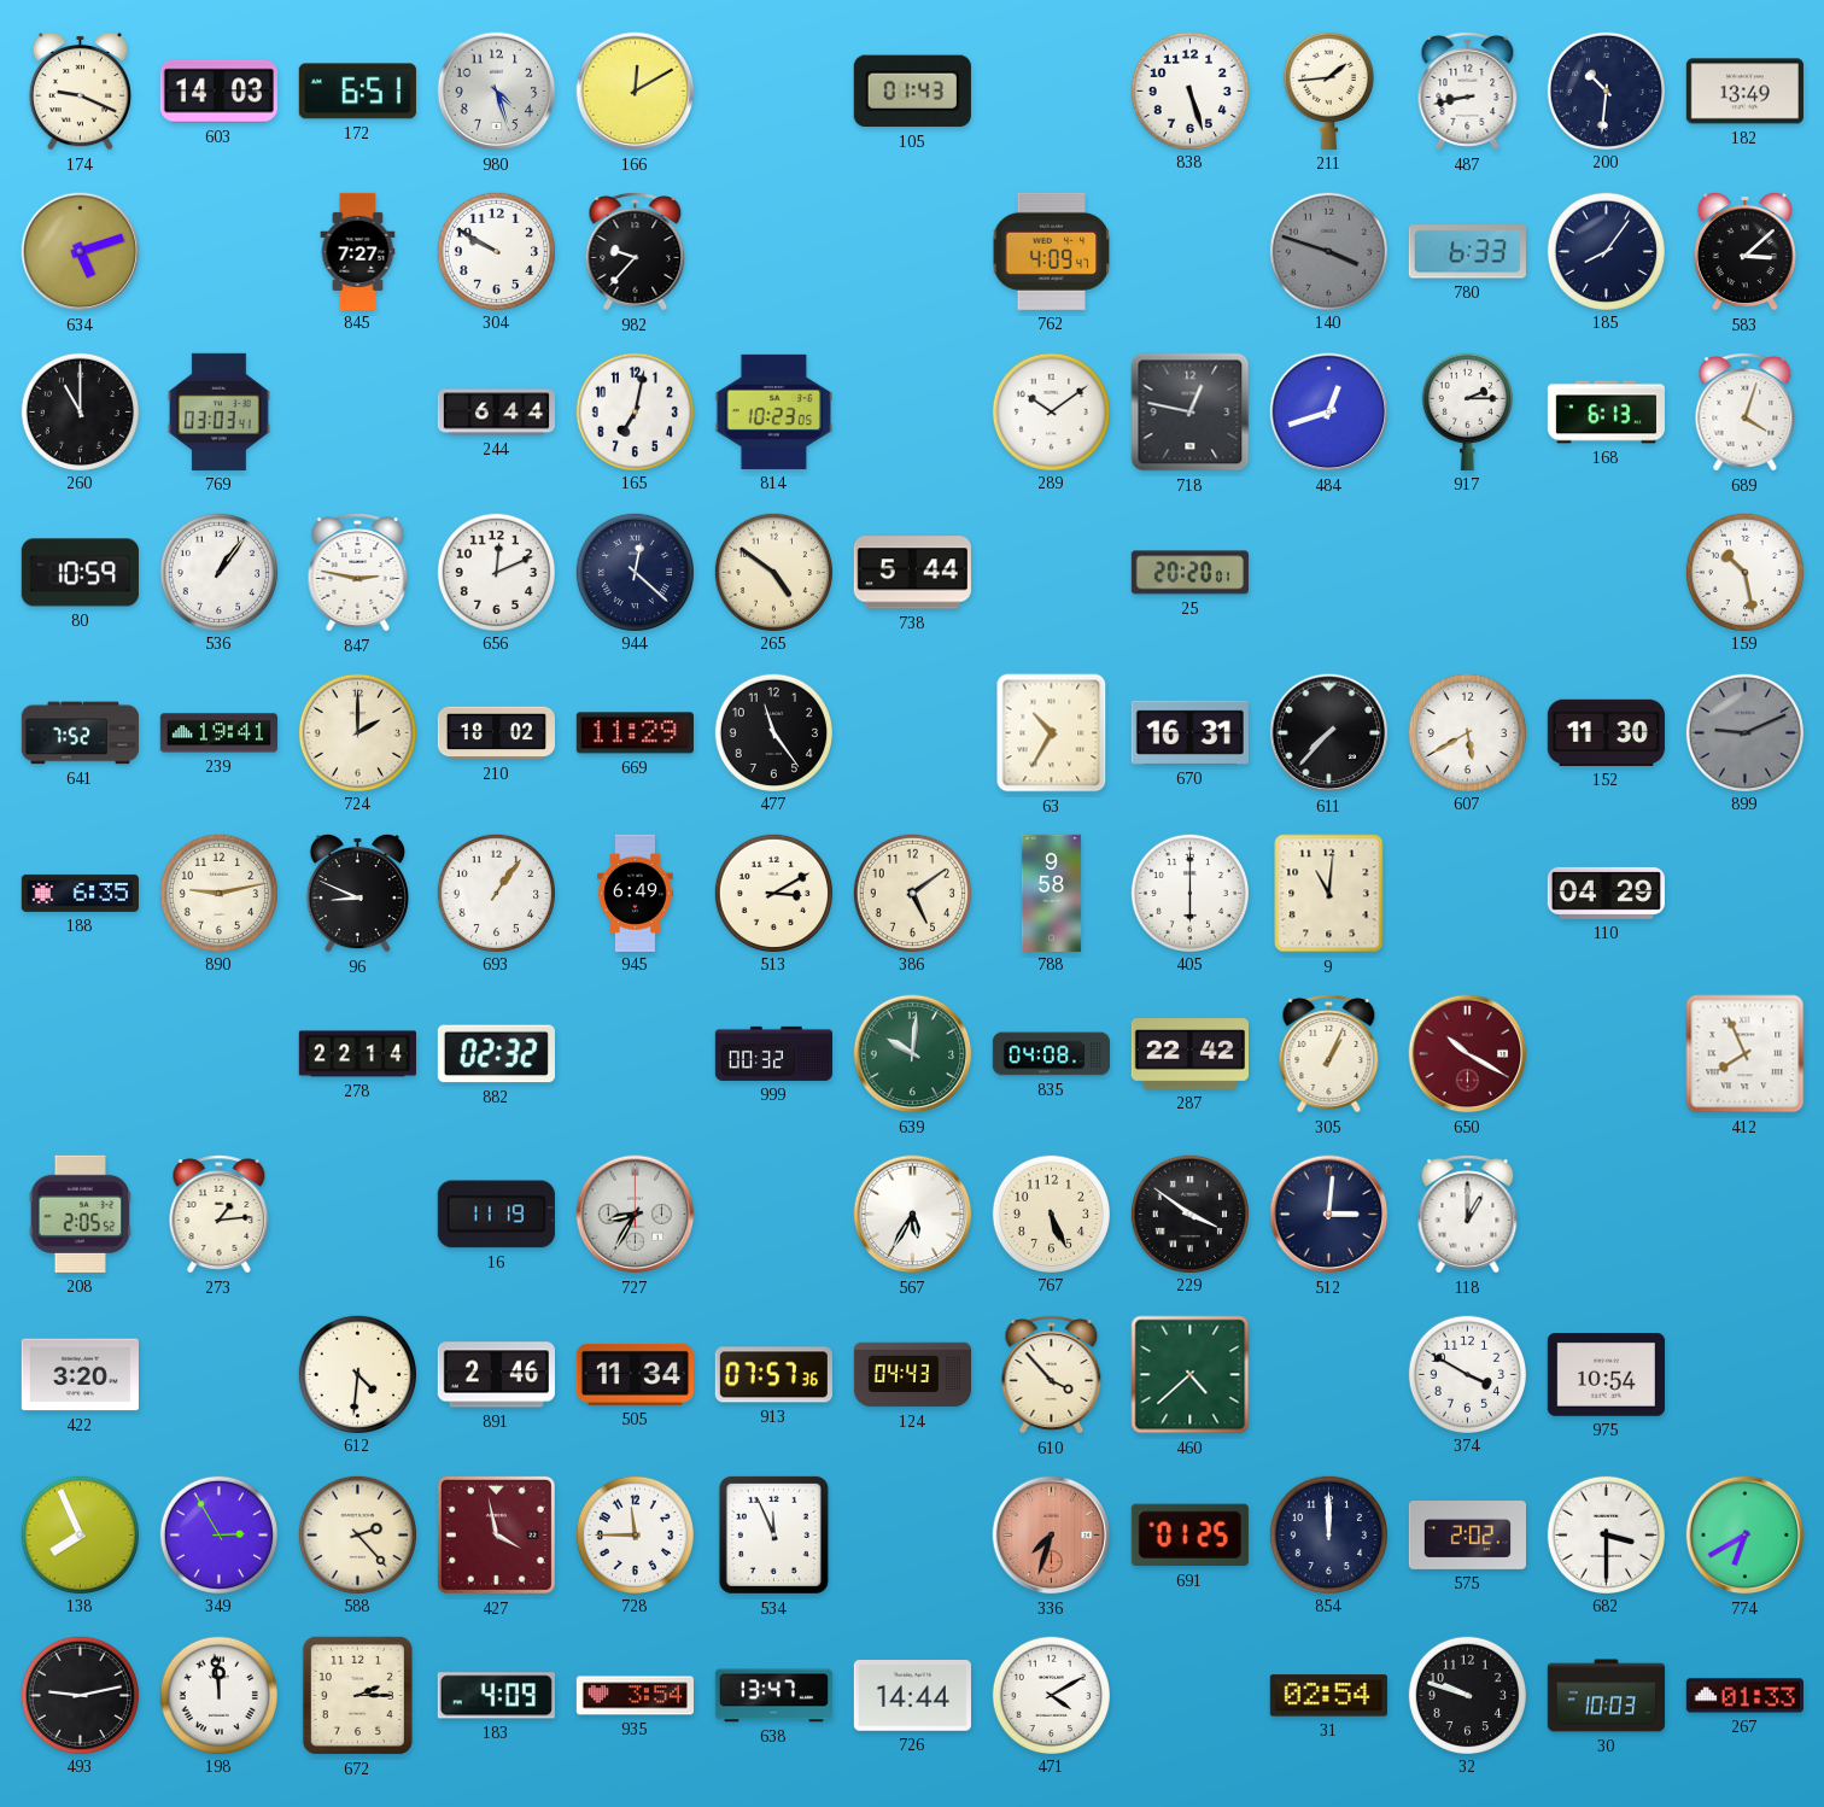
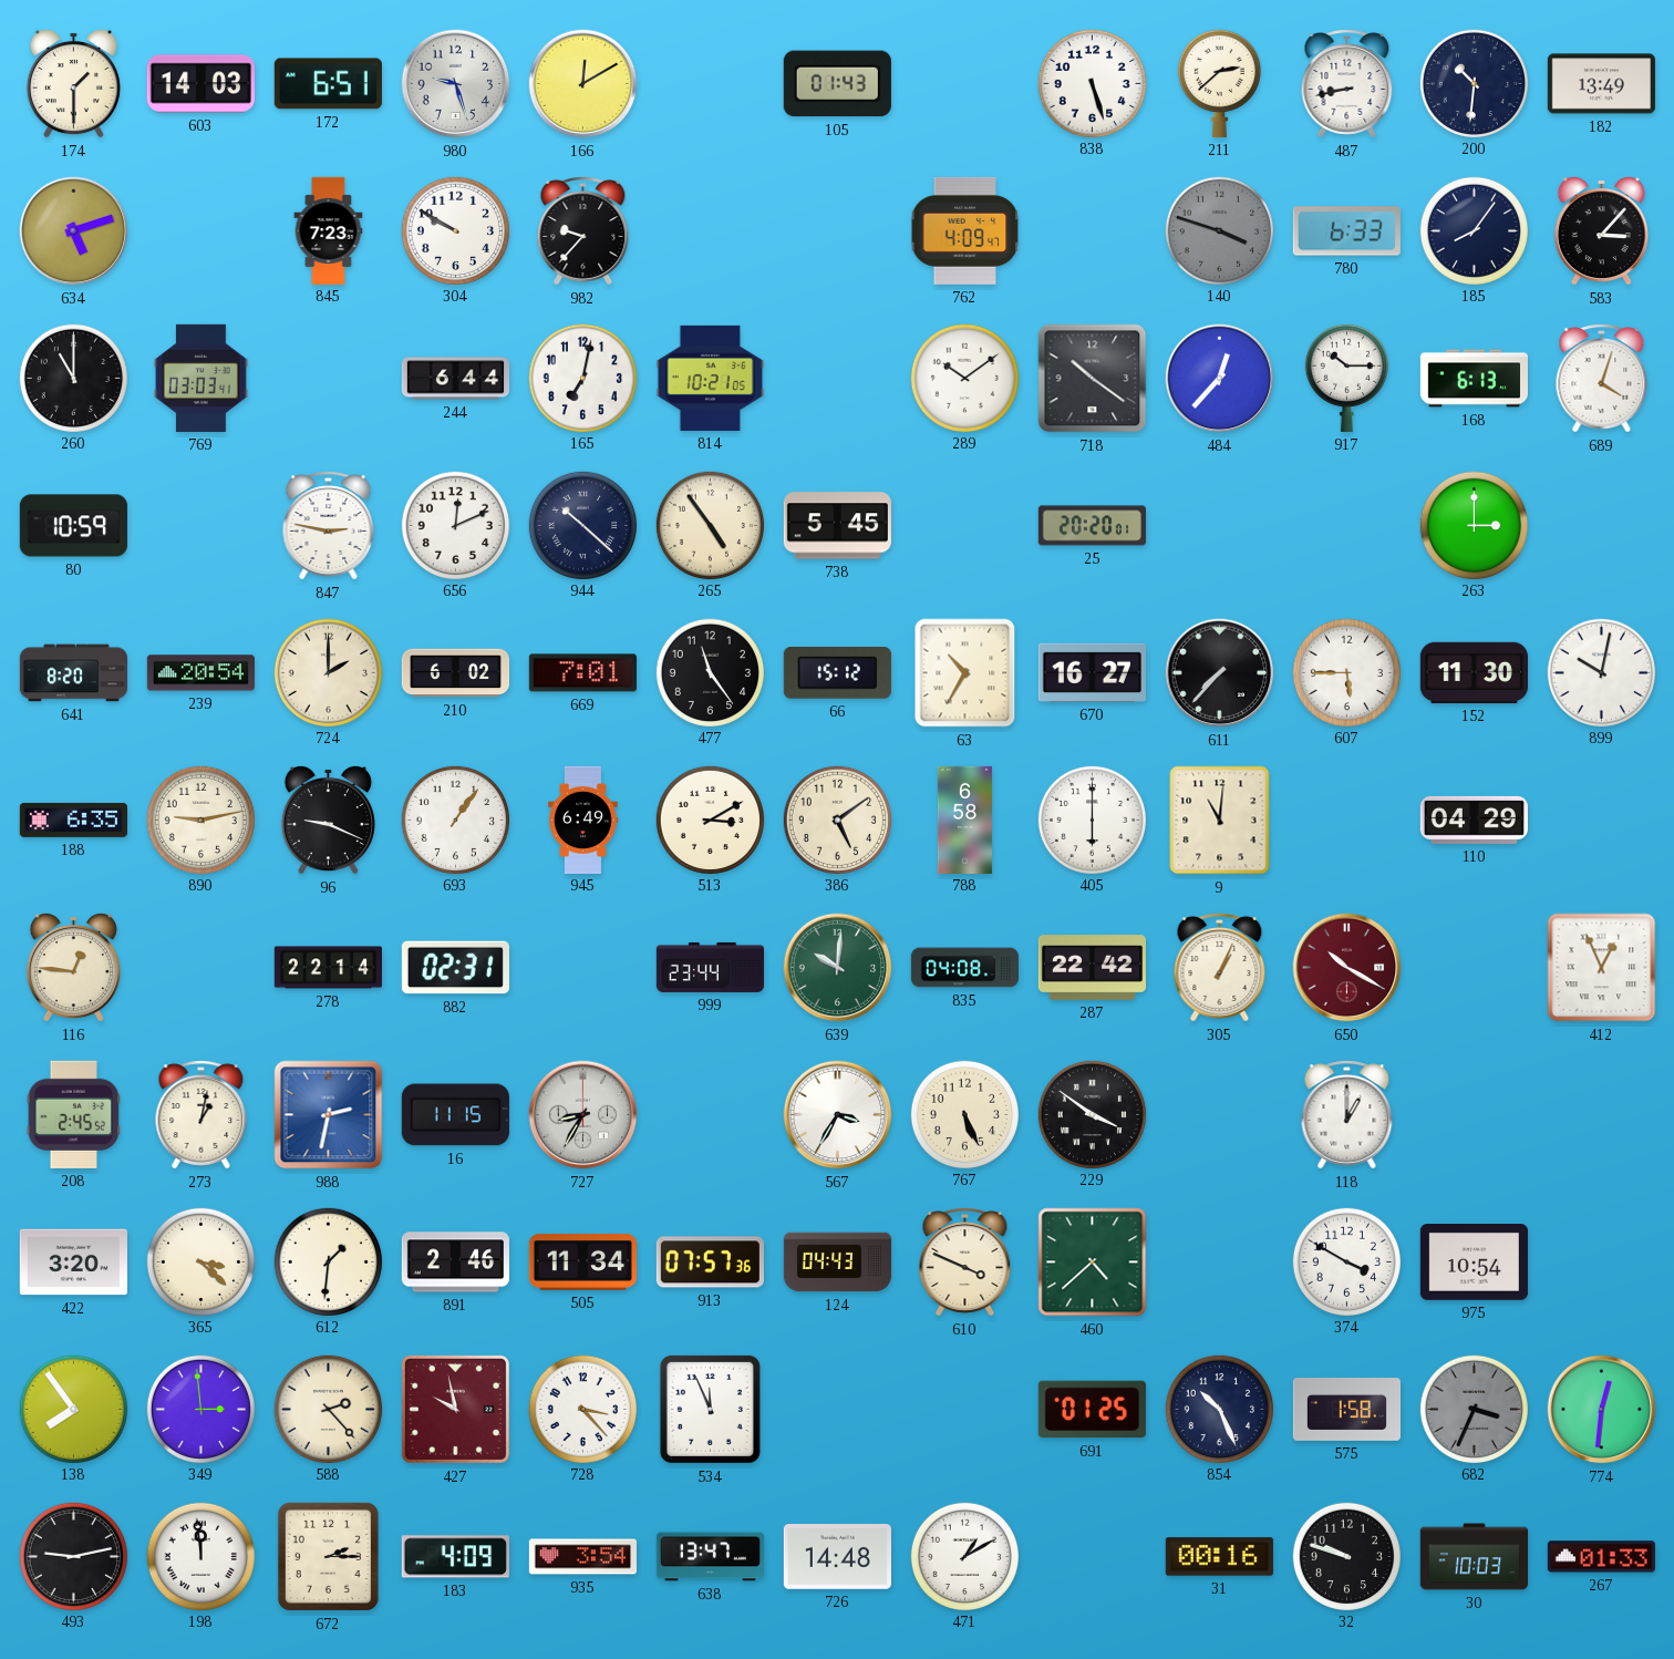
174: 9:19 -> 1:30
980: 4:27 -> 9:27
211: 1:44 -> 2:38
845: 7:27 -> 7:23
583: 3:08 -> 3:07
814: 10:23 -> 10:21
718: 12:47 -> 10:21
484: 12:42 -> 12:37
917: 2:15 -> 10:15
536: 1:06 -> none
944: 12:22 -> 10:22
265: 4:51 -> 4:54
738: 5:44 -> 5:45
263: none -> 3:00
159: 10:28 -> none
641: 7:52 -> 8:20
239: 19:41 -> 20:54
210: 18:02 -> 6:02
669: 11:29 -> 7:01
66: none -> 15:12
670: 16:31 -> 16:27
607: 5:40 -> 5:45
899: 9:11 -> 10:02
899 dial: grey -> white
96: 8:49 -> 9:19
788: 9:58 -> 6:58
116: none -> 12:46
882: 02:32 -> 02:31
999: 00:32 -> 23:44
412: 7:56 -> 12:56
208: 2:05 -> 2:45
273: 1:14 -> 1:02
988: none -> 2:32
16: 11:19 -> 11:15
567: 5:35 -> 3:35
512: 3:01 -> none
365: none -> 3:22
612: 4:31 -> 1:31
610: 3:53 -> 3:49
138: 7:56 -> 7:54
349: 2:55 -> 2:59
427: 3:58 -> 9:58
728: 11:45 -> 3:23
336: 7:33 -> none
854: 12:00 -> 10:26
575: 2:02 -> 1:58
682: 3:30 -> 3:34
682 dial: white -> grey
774: 6:40 -> 12:31
726: 14:44 -> 14:48
471: 4:10 -> 1:10
31: 02:54 -> 00:16
